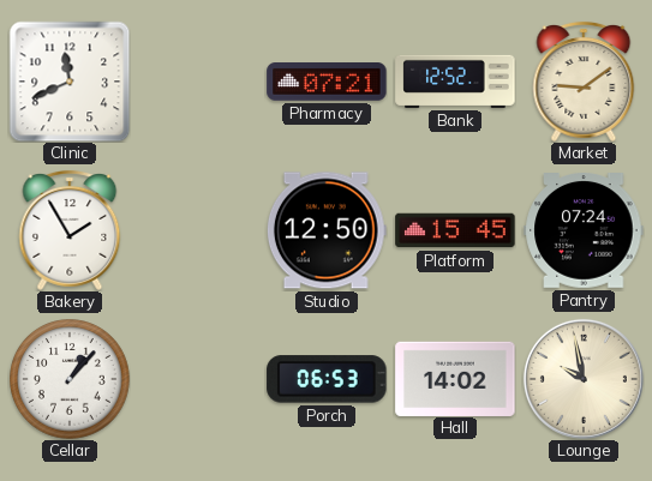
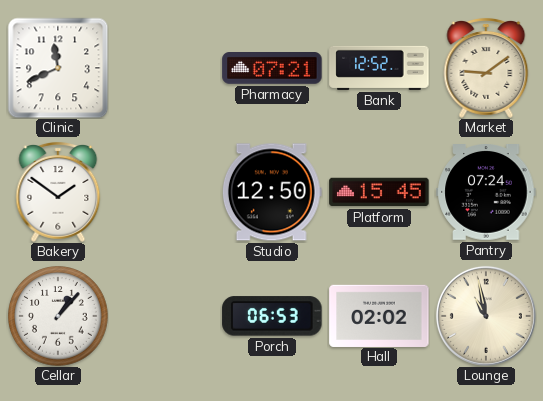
Bakery: 1:55 -> 1:51
Hall: 14:02 -> 02:02
Lounge: 9:58 -> 10:58
